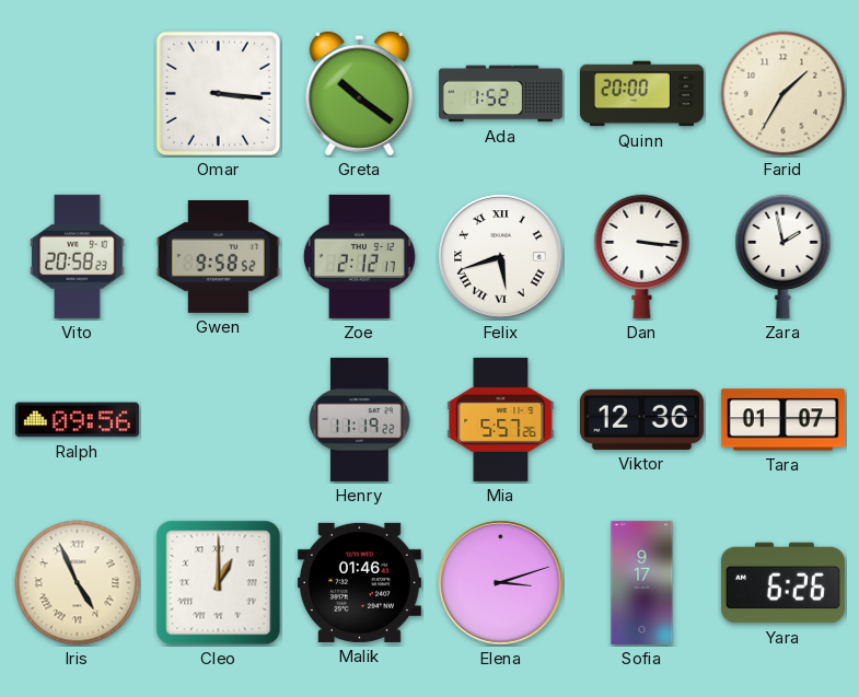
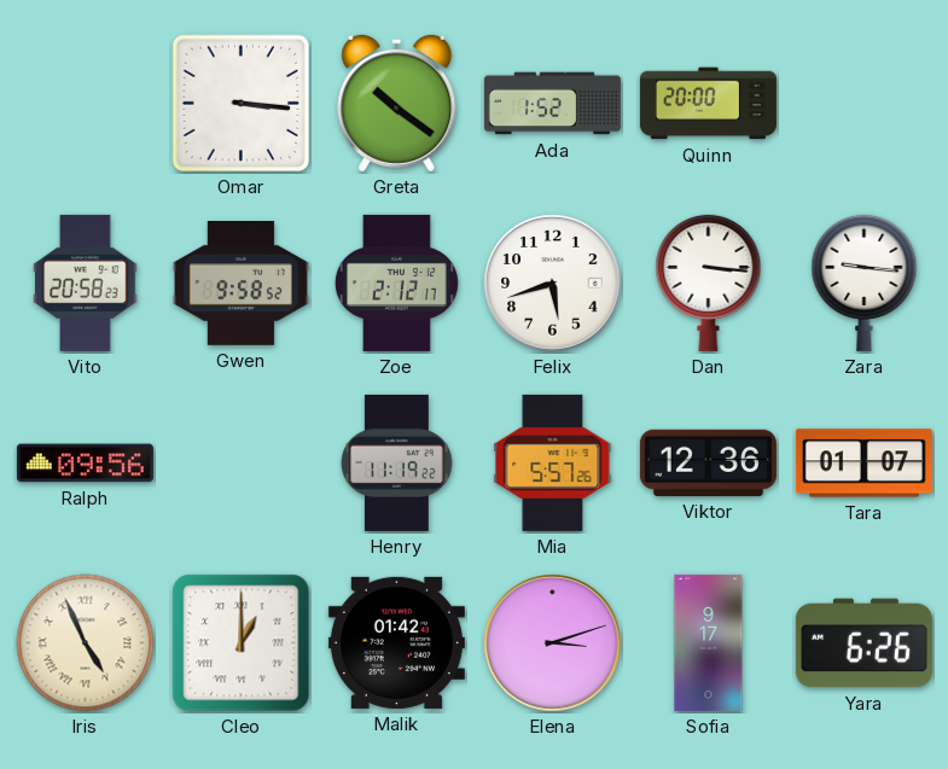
Farid: 1:35 -> none
Felix numerals: Roman -> Arabic
Zara: 1:58 -> 9:16
Malik: 01:46 -> 01:42
